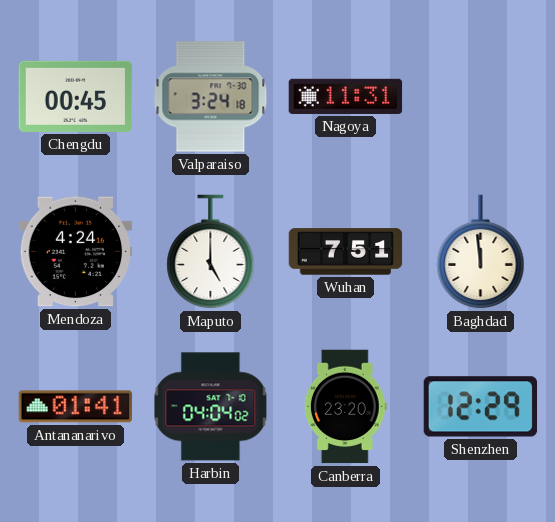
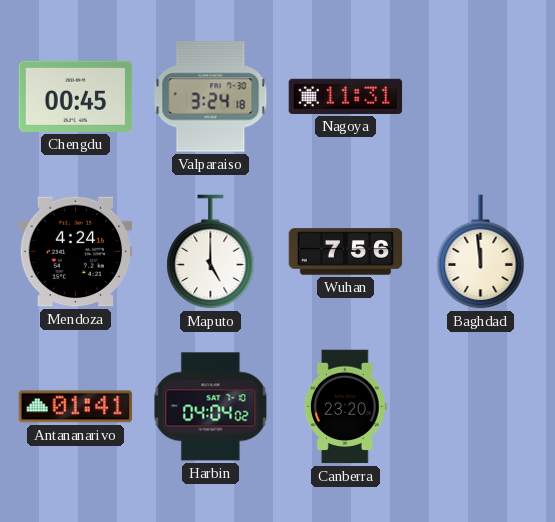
Wuhan: 7:51 -> 7:56
Shenzhen: 12:29 -> none
